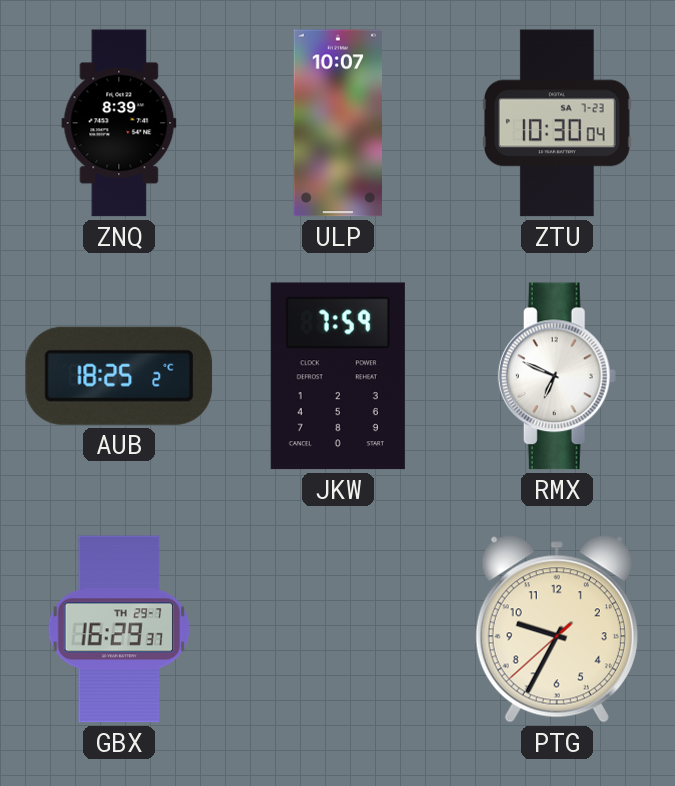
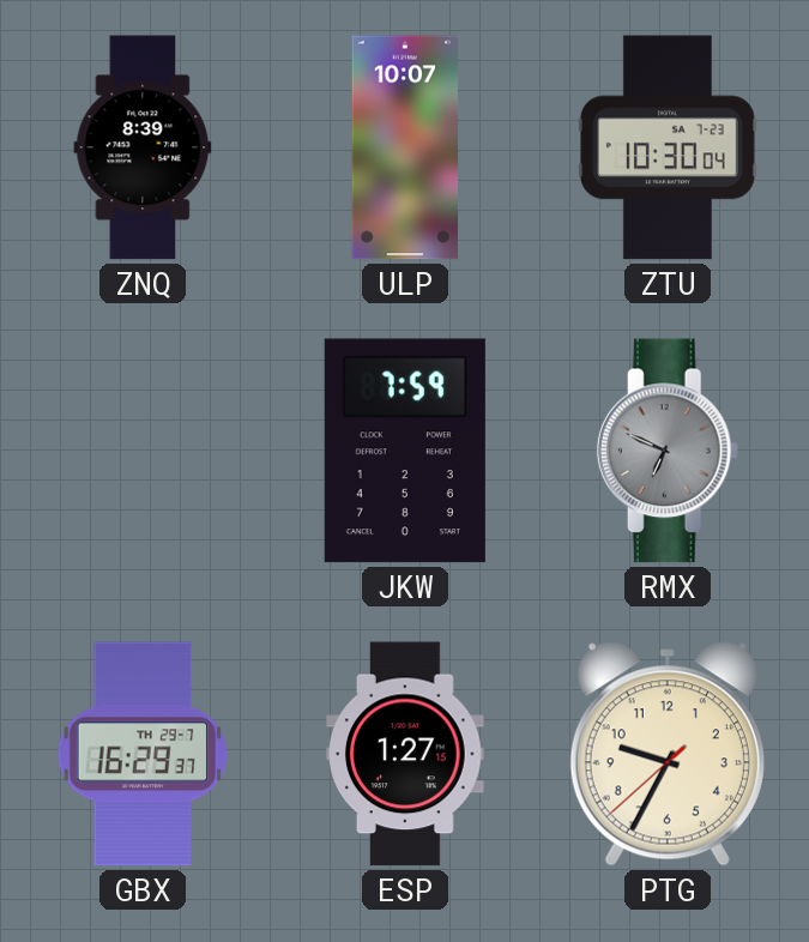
AUB: 18:25 -> none
RMX dial: white -> grey
ESP: none -> 1:27
